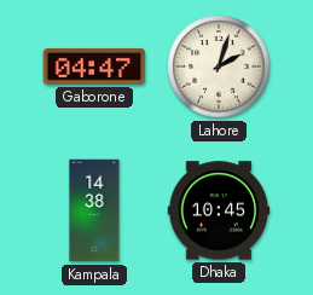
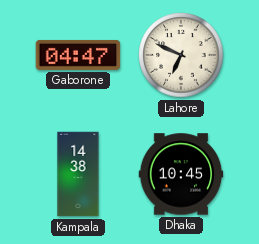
Lahore: 2:03 -> 6:49
